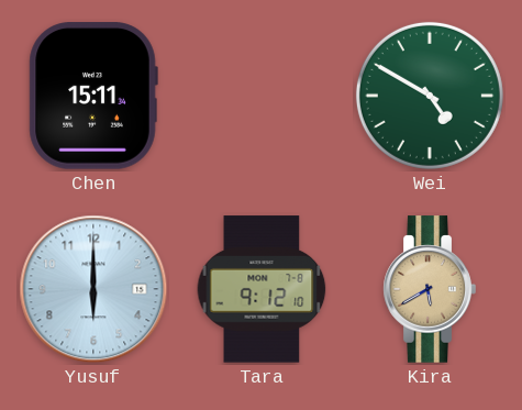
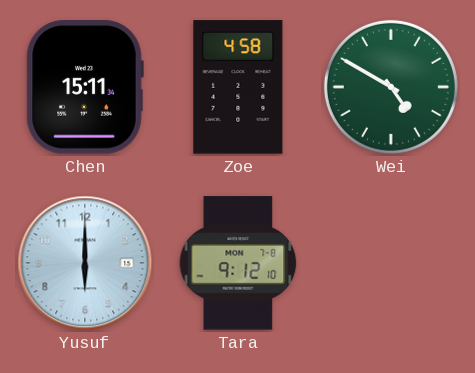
Zoe: none -> 4:58
Kira: 5:40 -> none
